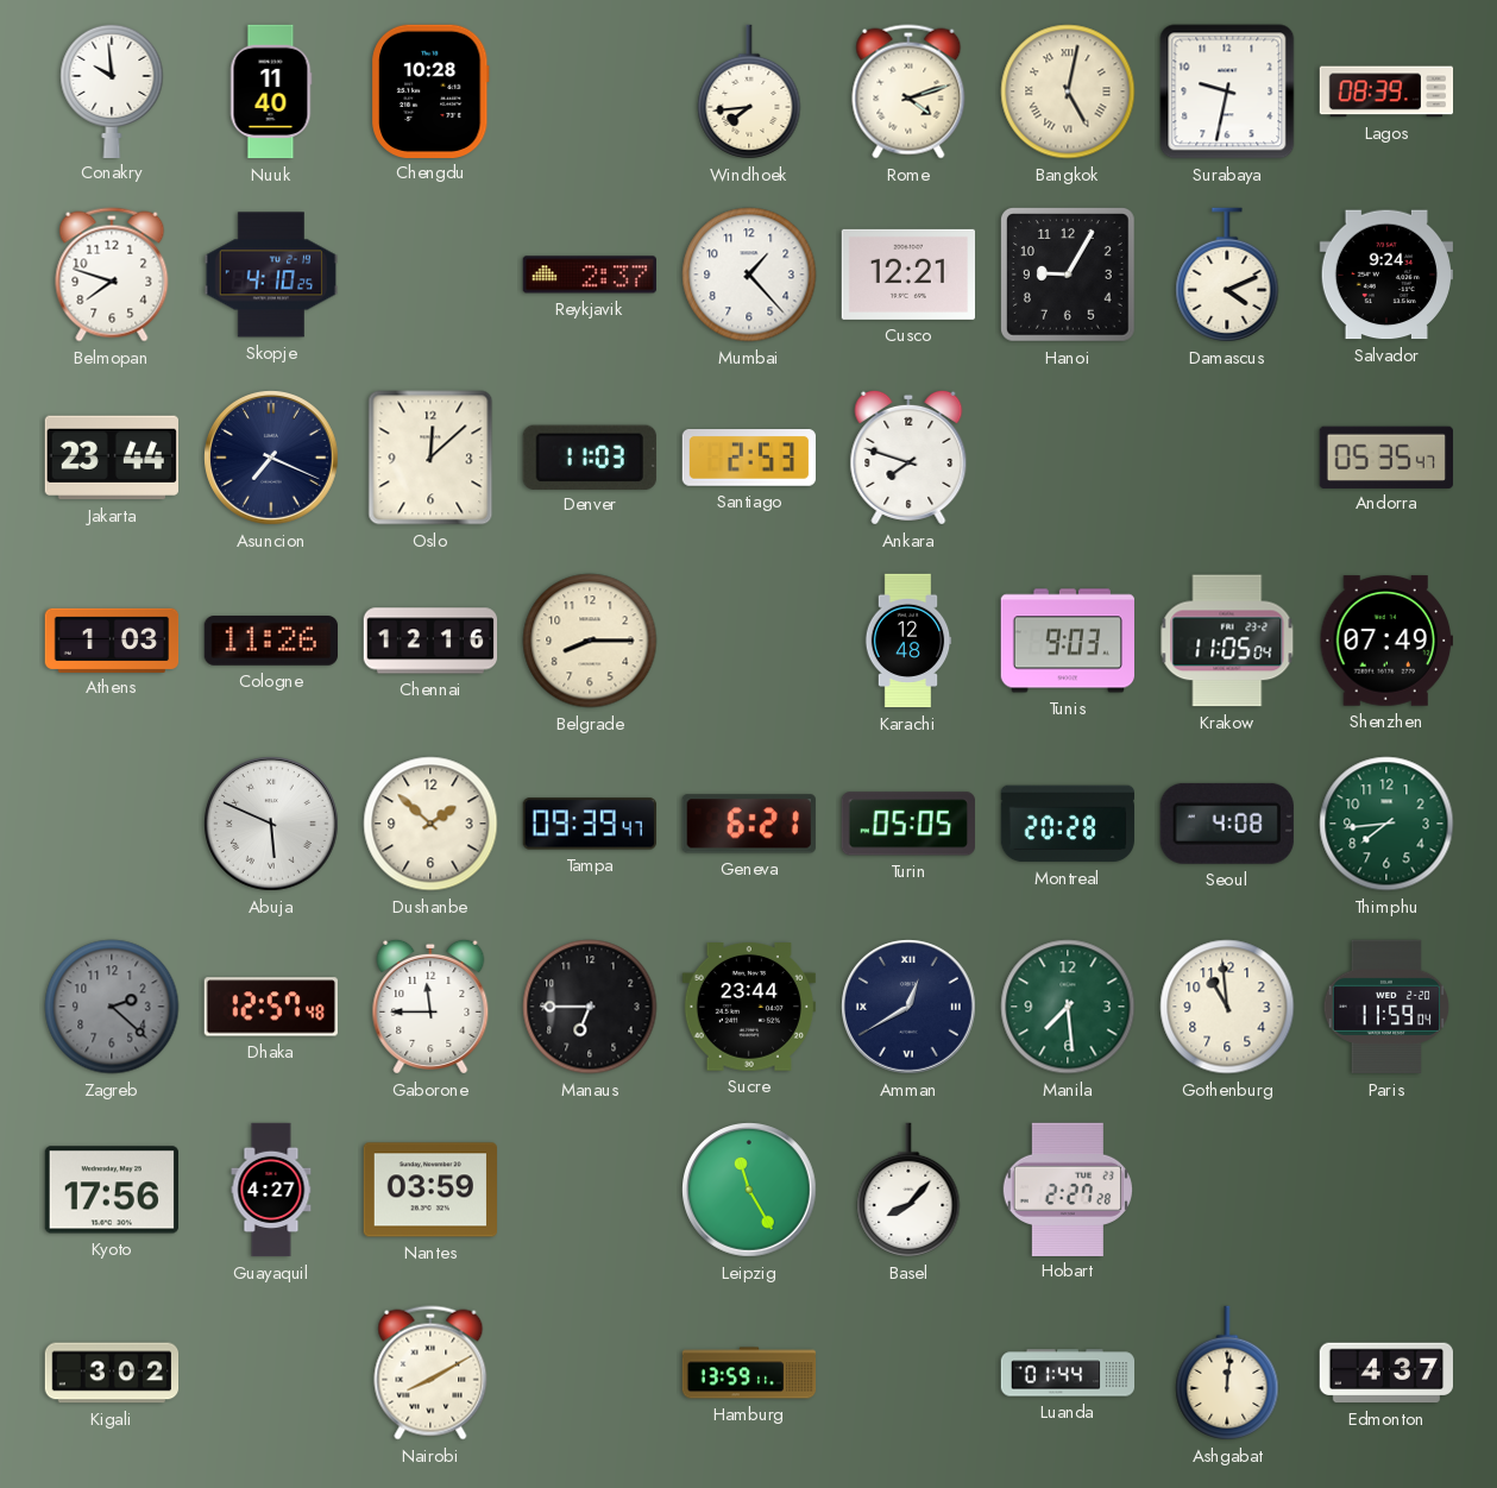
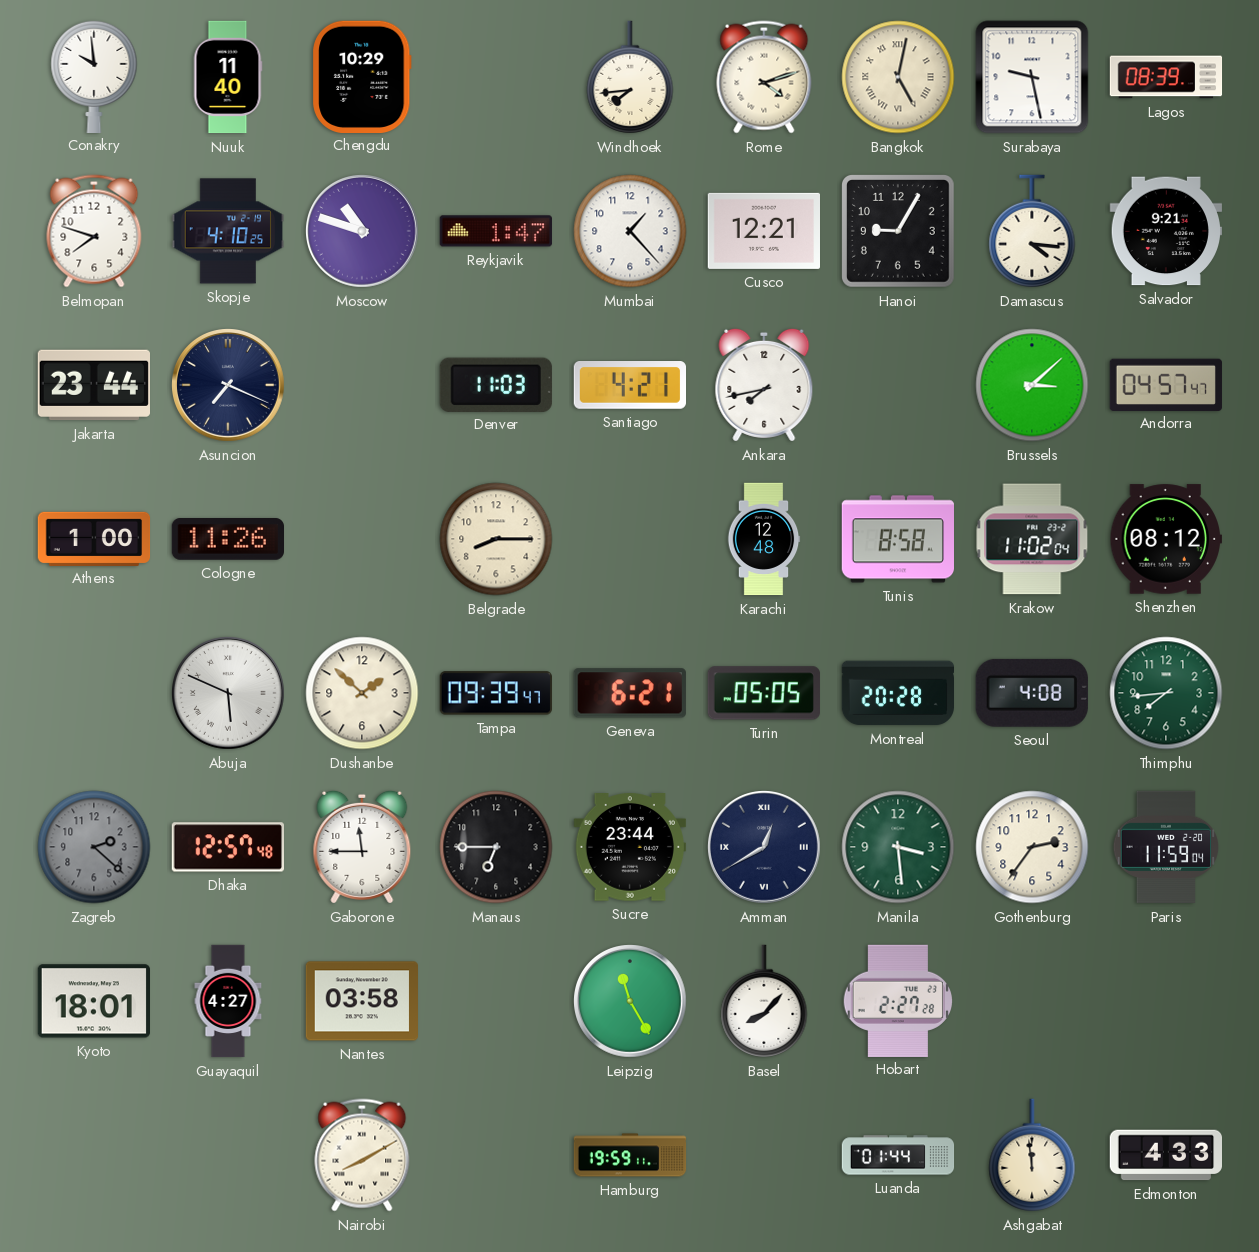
Chengdu: 10:28 -> 10:29
Surabaya: 9:32 -> 9:28
Moscow: none -> 10:48
Reykjavik: 2:37 -> 1:47
Damascus: 4:11 -> 4:16
Salvador: 9:24 -> 9:21
Oslo: 12:08 -> none
Santiago: 2:53 -> 4:21
Ankara: 7:48 -> 7:43
Brussels: none -> 3:08
Andorra: 05:35 -> 04:57
Athens: 1:03 -> 1:00
Chennai: 12:16 -> none
Tunis: 9:03 -> 8:58
Krakow: 11:05 -> 11:02
Shenzhen: 07:49 -> 08:12
Manila: 7:29 -> 3:29
Gothenburg: 10:59 -> 2:36
Kyoto: 17:56 -> 18:01
Nantes: 03:59 -> 03:58
Kigali: 3:02 -> none
Hamburg: 13:59 -> 19:59
Ashgabat: 12:01 -> 11:59
Edmonton: 4:37 -> 4:33
